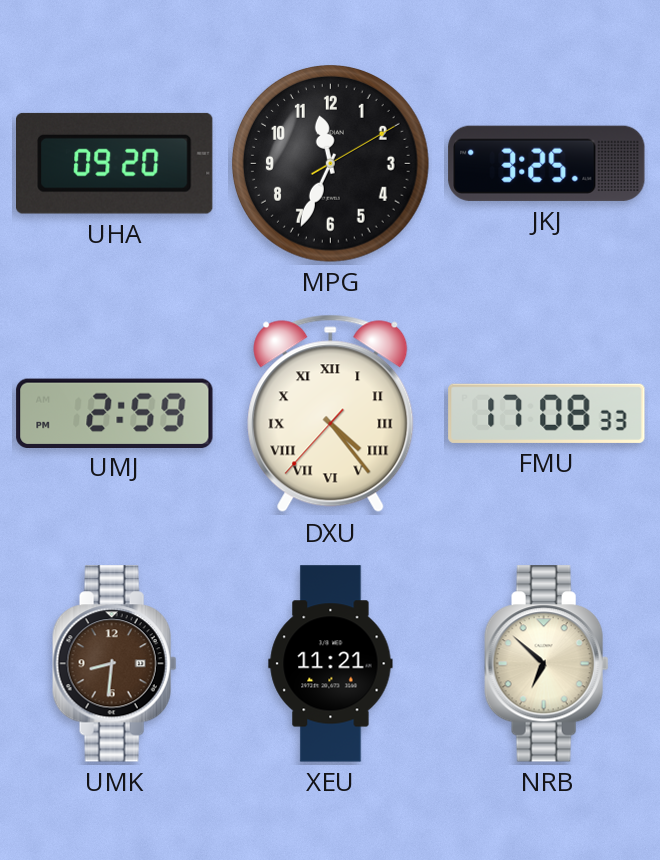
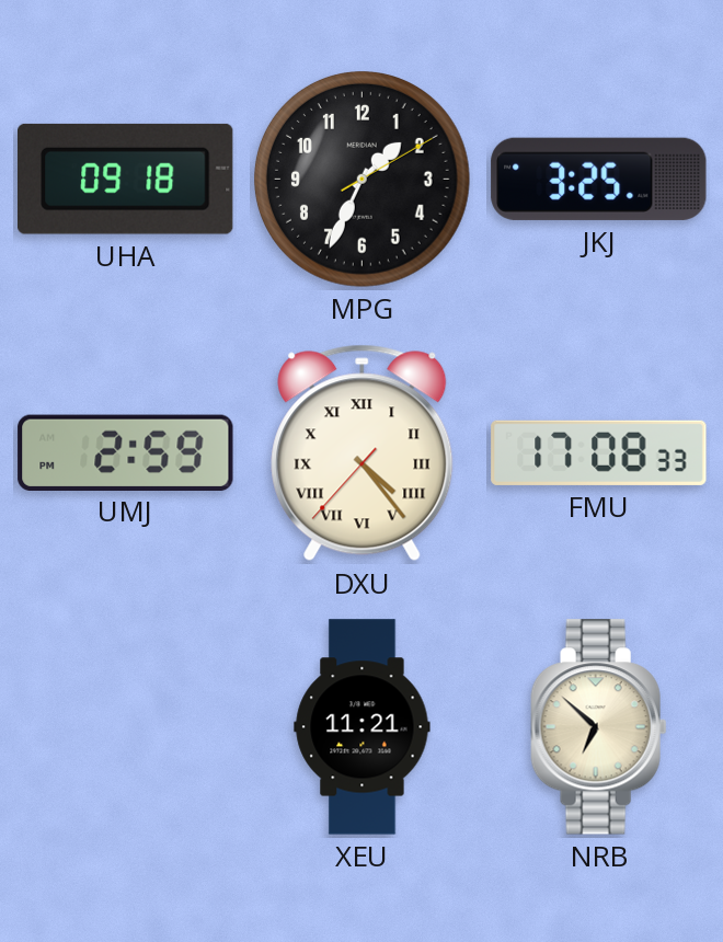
UHA: 09:20 -> 09:18
MPG: 11:34 -> 1:34
UMK: 8:31 -> none
